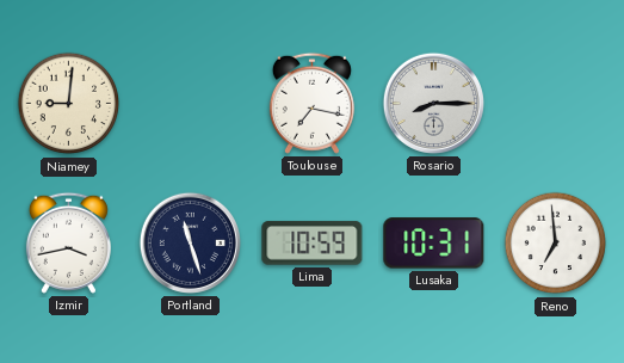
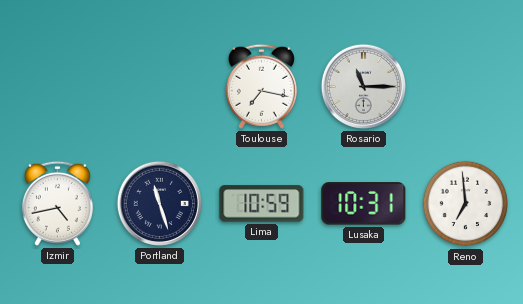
Niamey: 9:01 -> none
Rosario: 8:15 -> 11:15
Izmir: 3:43 -> 4:43
